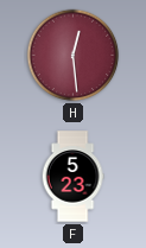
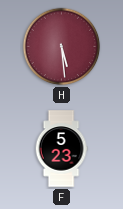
H: 12:29 -> 5:29
